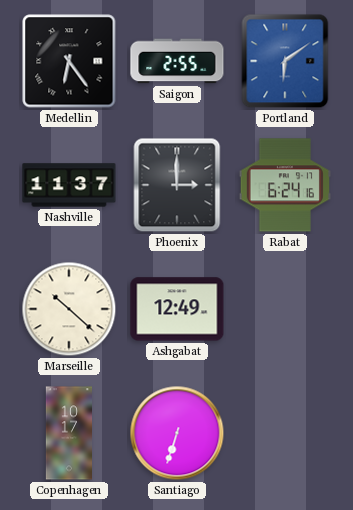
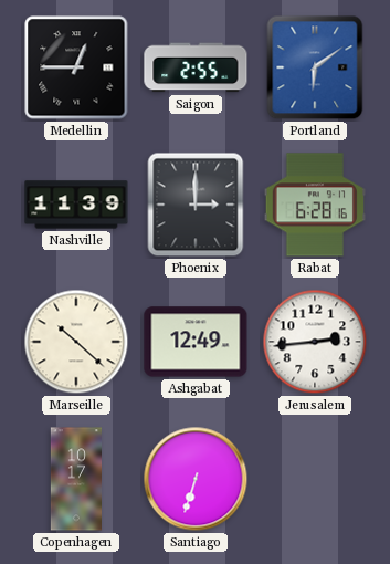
Medellin: 6:24 -> 12:45
Nashville: 11:37 -> 11:39
Rabat: 6:24 -> 6:28
Jerusalem: none -> 2:44
